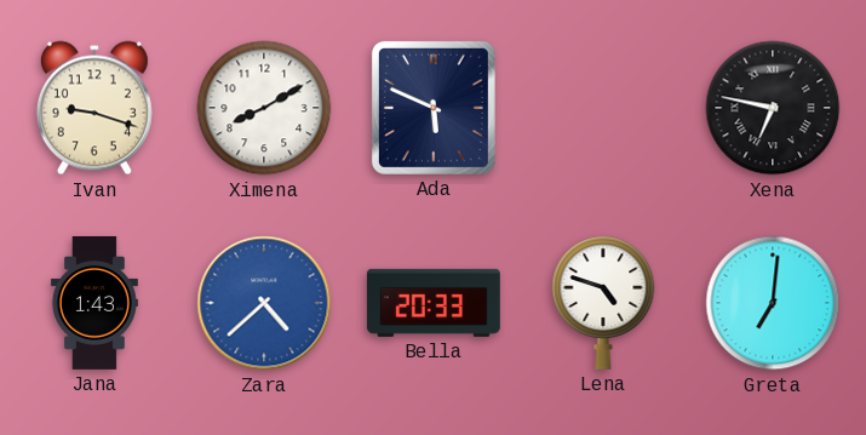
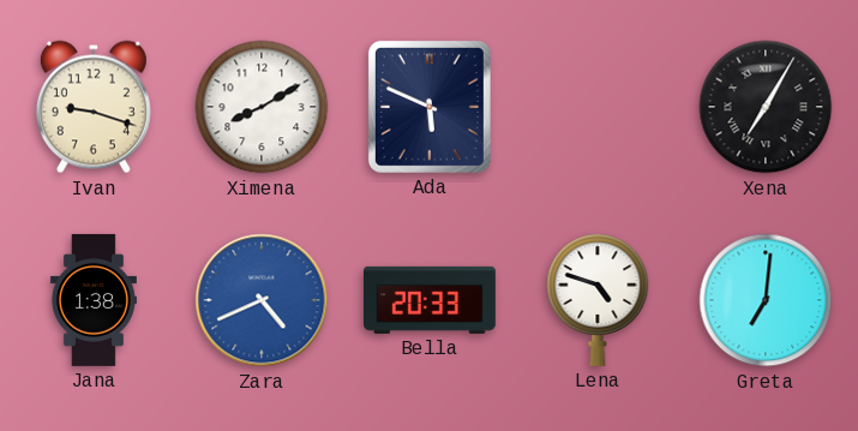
Xena: 6:47 -> 7:05
Jana: 1:43 -> 1:38
Zara: 4:38 -> 4:41
